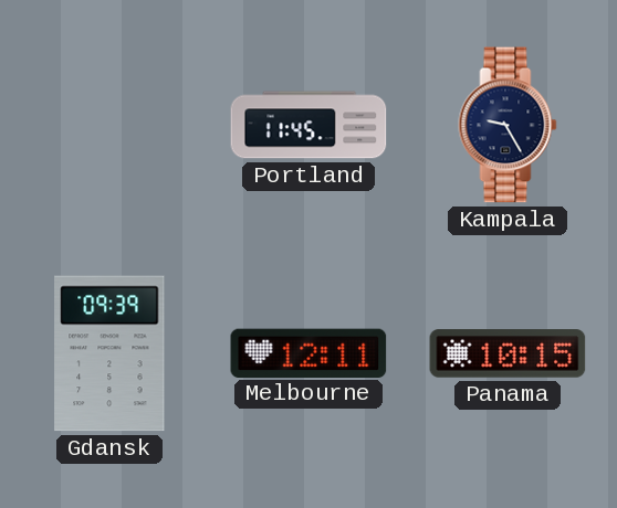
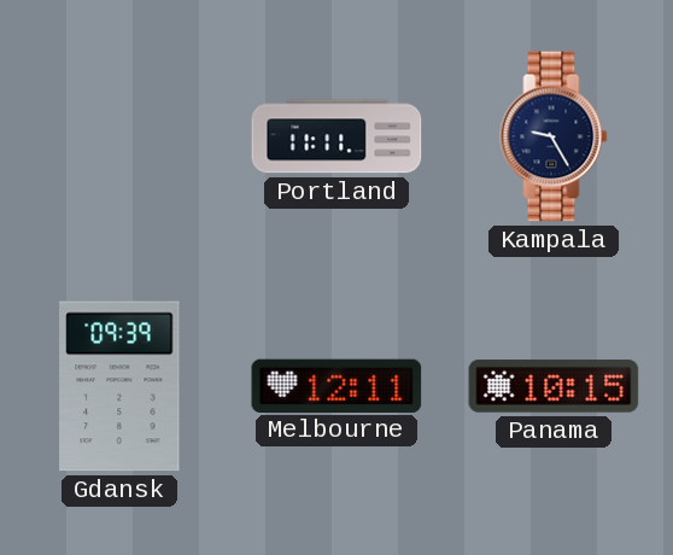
Portland: 11:45 -> 11:11
